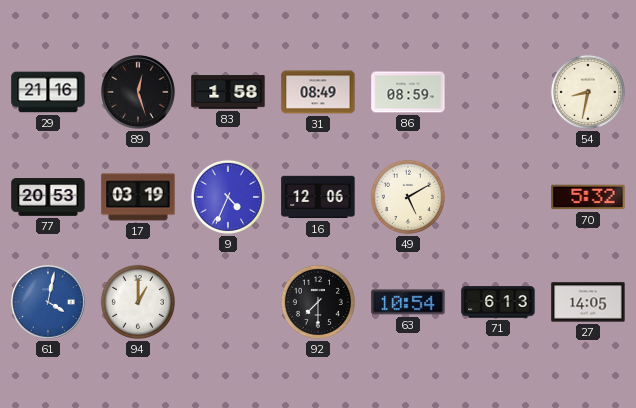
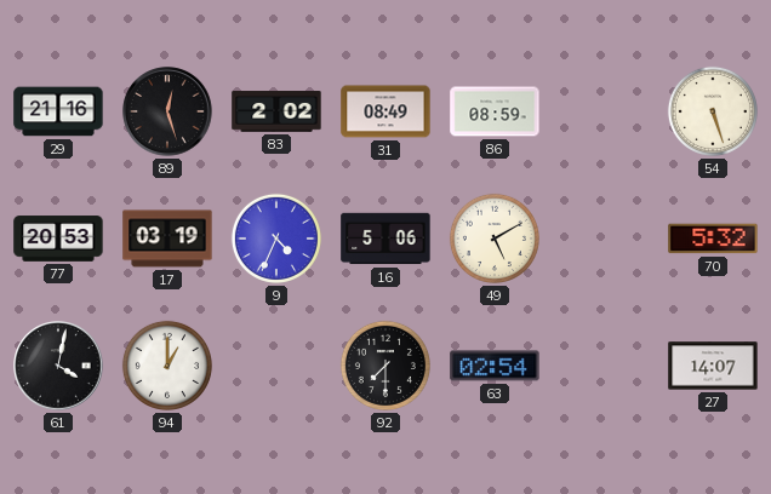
83: 1:58 -> 2:02
54: 8:32 -> 5:27
16: 12:06 -> 5:06
61 dial: blue -> black
63: 10:54 -> 02:54
71: 6:13 -> none
27: 14:05 -> 14:07
